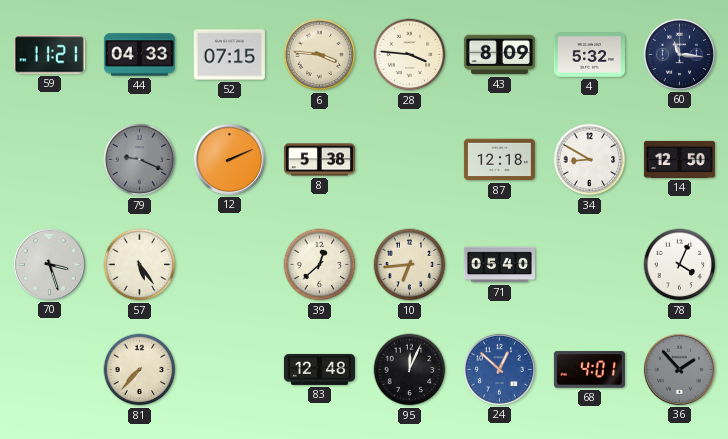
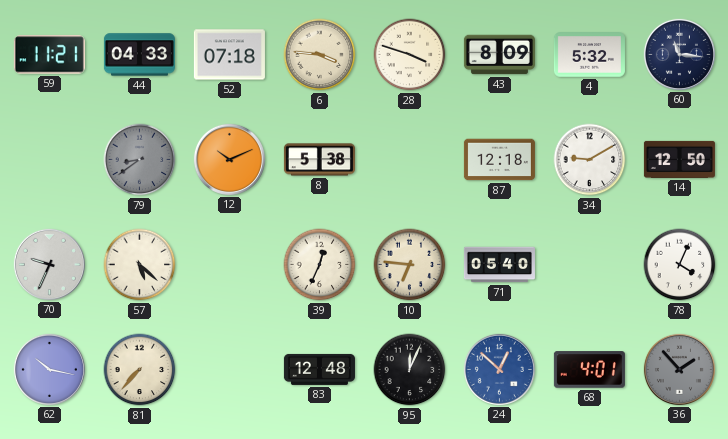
52: 07:15 -> 07:18
28: 3:46 -> 3:48
79: 9:19 -> 8:39
12: 2:11 -> 10:11
34: 8:50 -> 9:10
70: 3:27 -> 9:34
57: 5:24 -> 5:22
39: 12:38 -> 12:34
10: 6:44 -> 6:46
62: none -> 10:17
